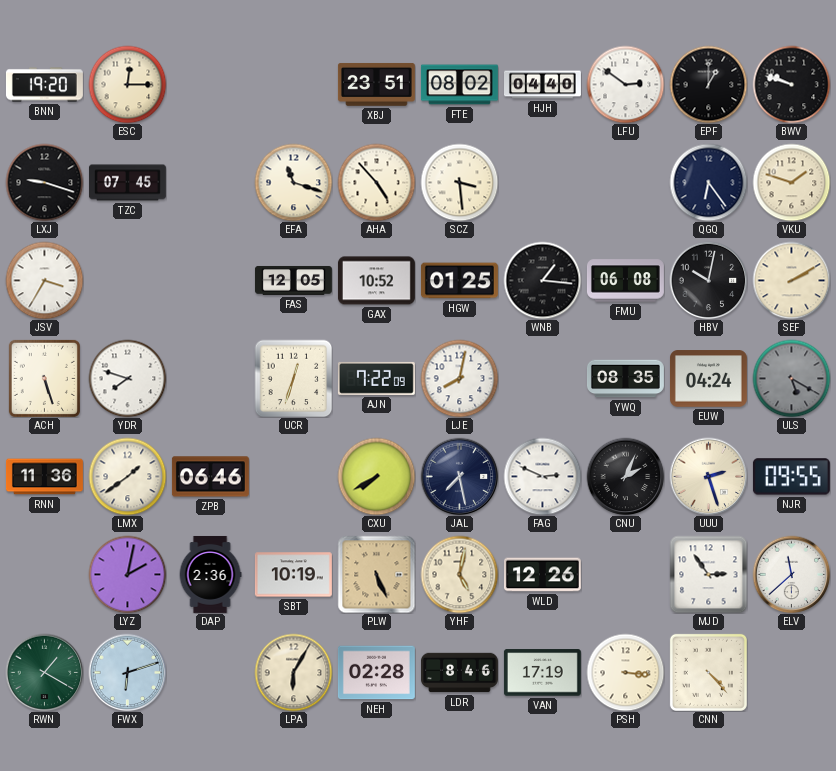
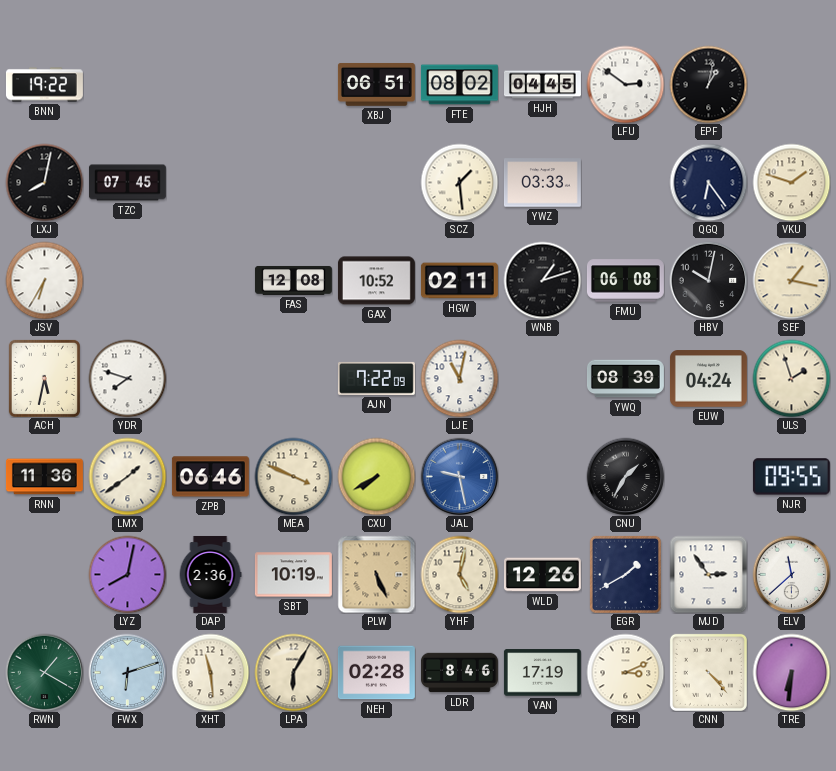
BNN: 19:20 -> 19:22
ESC: 12:15 -> none
XBJ: 23:51 -> 06:51
HJH: 04:40 -> 04:45
EPF: 1:00 -> 1:02
BWV: 9:48 -> none
LXJ: 9:18 -> 8:02
EFA: 11:18 -> none
AHA: 4:53 -> none
SCZ: 3:29 -> 1:29
YWZ: none -> 03:33
JSV: 3:35 -> 6:35
FAS: 12:05 -> 12:08
HGW: 01:25 -> 02:11
WNB: 1:16 -> 1:12
SEF: 2:10 -> 1:17
ACH: 5:27 -> 5:32
UCR: 12:33 -> none
LJE: 8:02 -> 11:02
YWQ: 08:35 -> 08:39
ULS: 5:20 -> 1:57
ULS dial: grey -> cream
MEA: none -> 3:49
JAL: 7:28 -> 9:28
JAL dial: navy -> blue
FAG: 2:49 -> none
CNU: 2:04 -> 1:35
UUU: 2:27 -> none
LYZ: 2:02 -> 8:02
EGR: none -> 1:40
XHT: none -> 11:29
PSH: 3:16 -> 3:11
TRE: none -> 6:31
